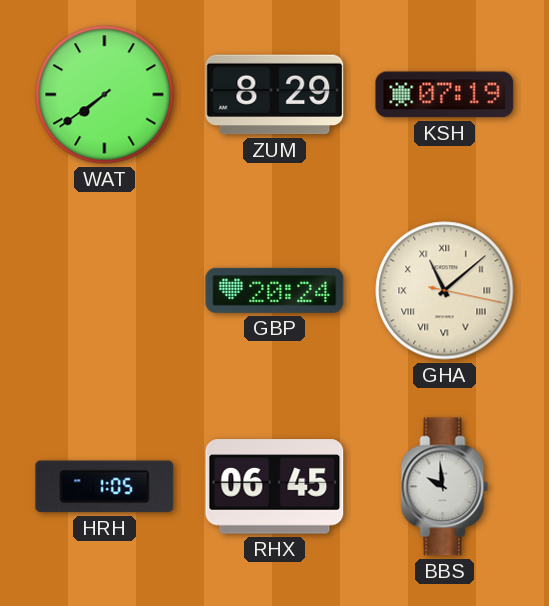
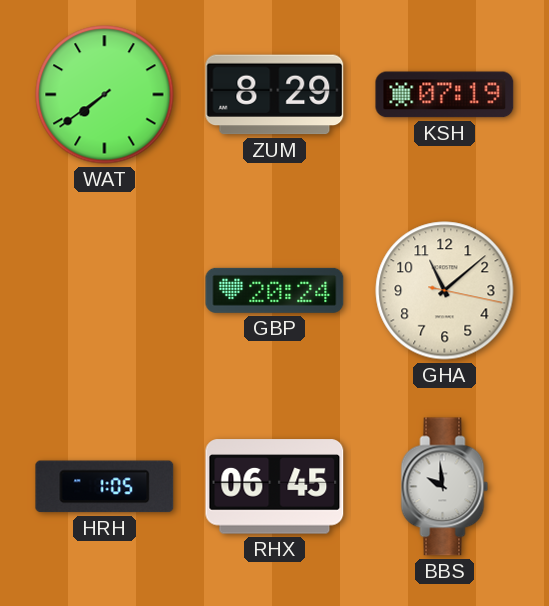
GHA numerals: Roman -> Arabic
